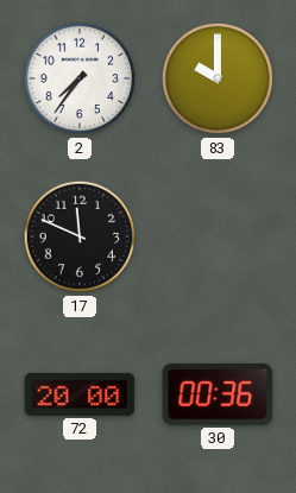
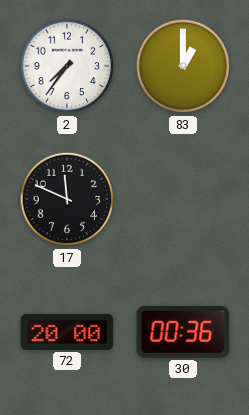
83: 10:00 -> 1:00
